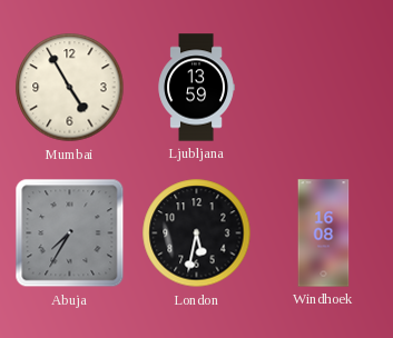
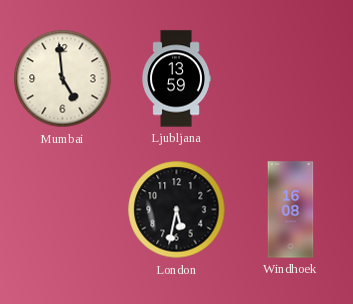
Mumbai: 4:55 -> 4:59
Abuja: 7:35 -> none
